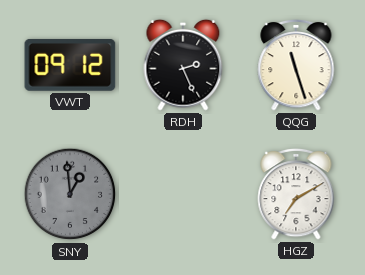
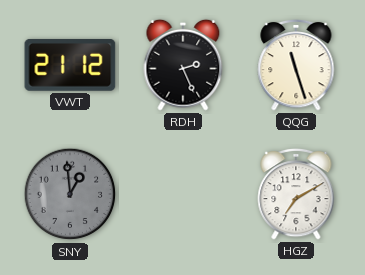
VWT: 09:12 -> 21:12
